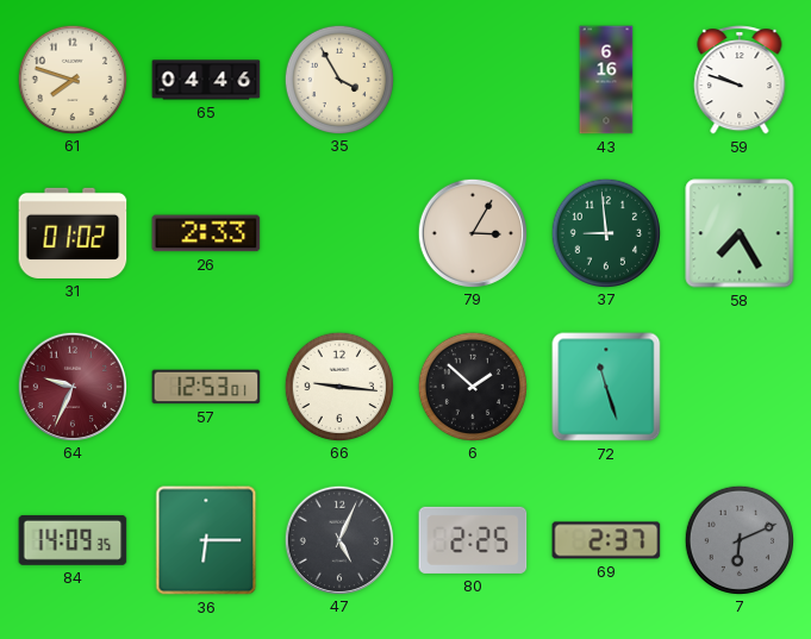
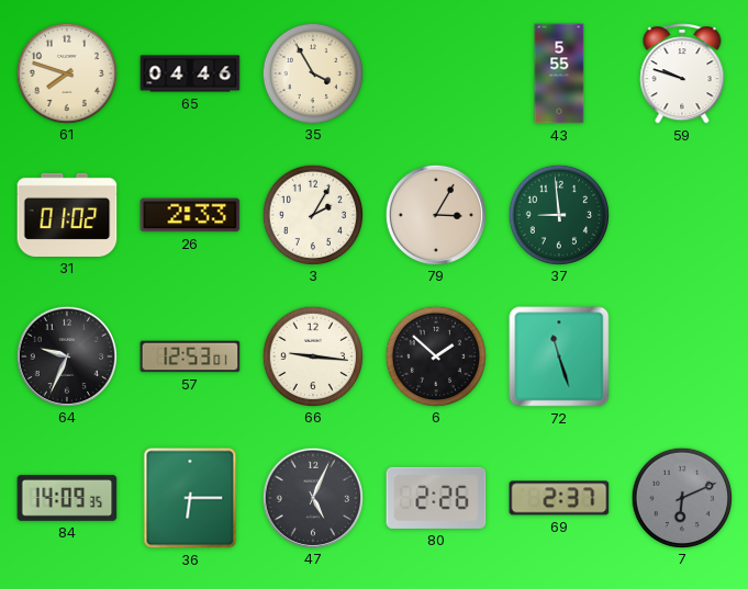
43: 6:16 -> 5:55
3: none -> 2:05
58: 7:25 -> none
64 dial: burgundy -> black
80: 2:25 -> 2:26
